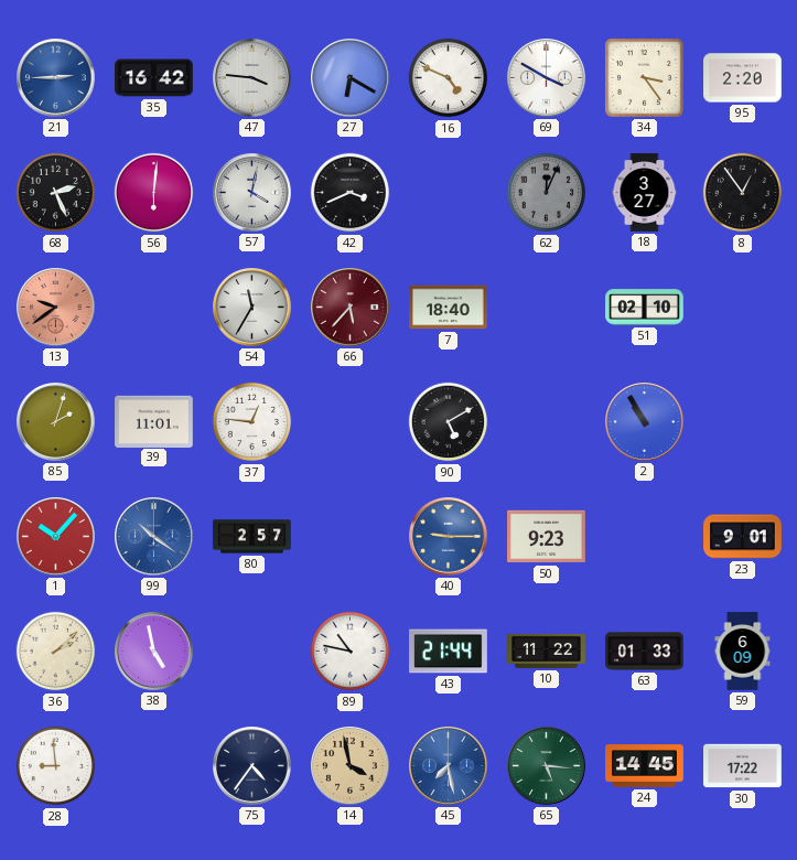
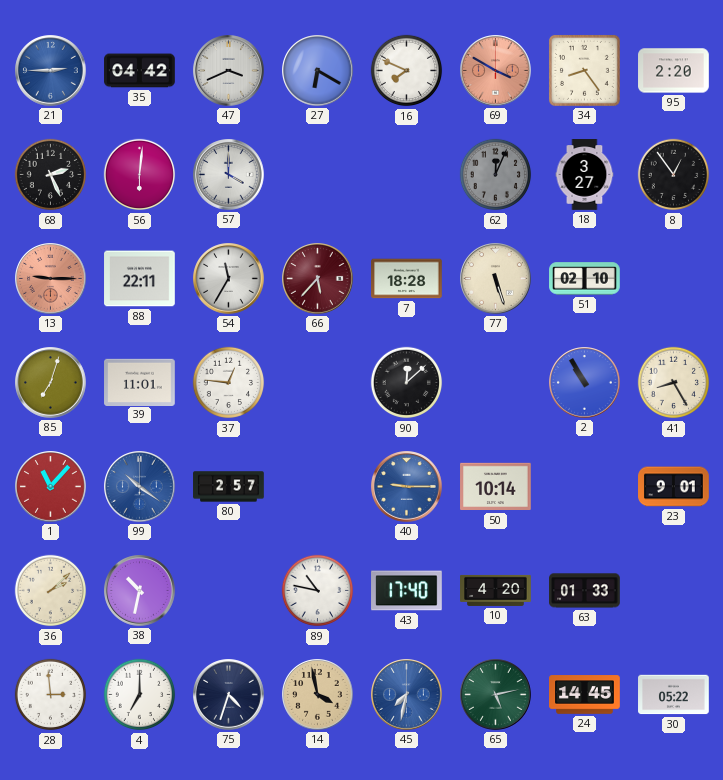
35: 16:42 -> 04:42
47: 3:46 -> 3:41
16: 4:49 -> 7:49
69 dial: white -> salmon
34: 3:24 -> 8:24
57: 4:02 -> 4:00
42: 3:41 -> none
13: 9:39 -> 9:15
88: none -> 22:11
7: 18:40 -> 18:28
77: none -> 5:27
85: 2:03 -> 7:03
90: 5:10 -> 12:08
41: none -> 8:25
1: 10:07 -> 11:07
50: 9:23 -> 10:14
38: 4:58 -> 10:32
43: 21:44 -> 17:40
10: 11:22 -> 4:20
59: 6:09 -> none
28: 8:59 -> 2:59
4: none -> 7:00
75: 4:36 -> 4:33
45: 7:28 -> 7:32
65: 5:16 -> 5:13
30: 17:22 -> 05:22
